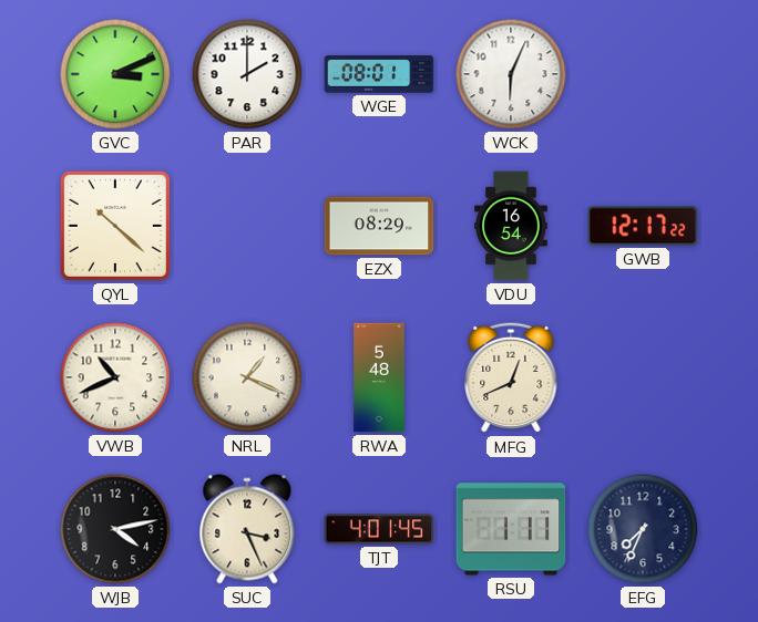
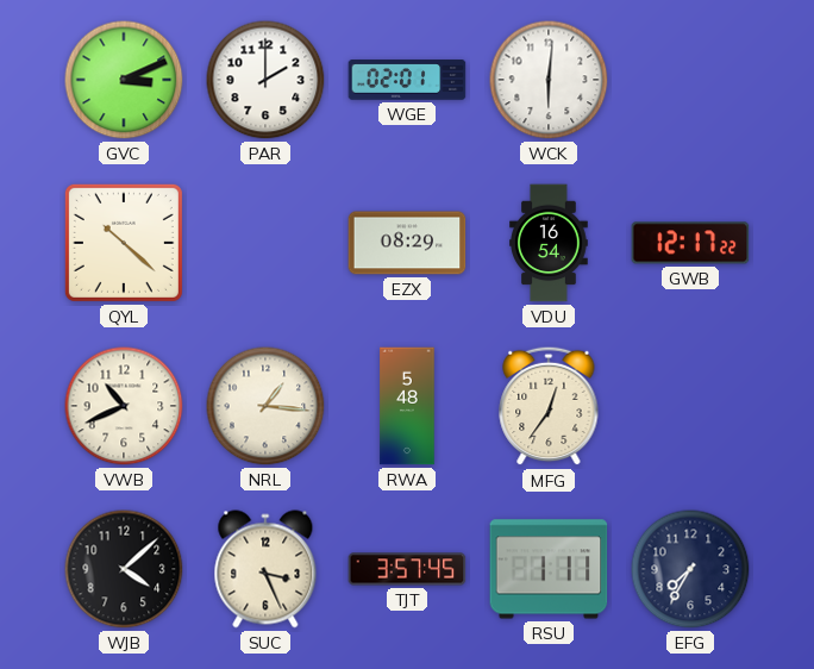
WGE: 08:01 -> 02:01
WCK: 6:04 -> 6:01
NRL: 1:19 -> 1:16
MFG: 12:41 -> 12:36
WJB: 4:13 -> 4:08
TJT: 4:01 -> 3:57
EFG: 7:34 -> 7:35
